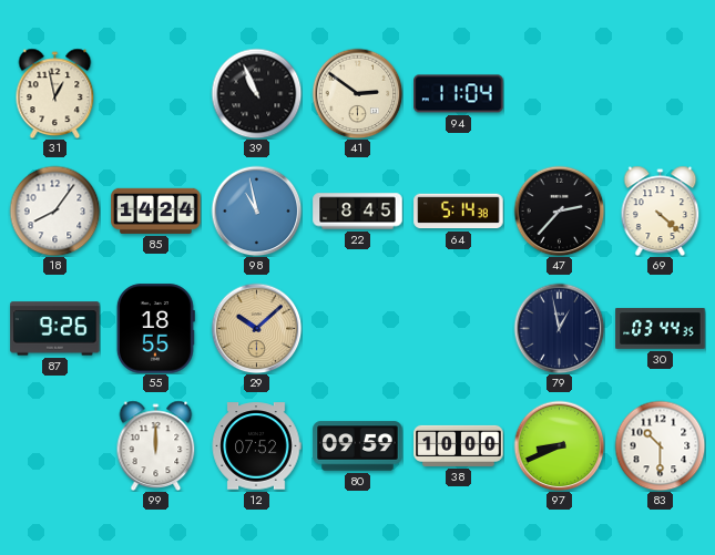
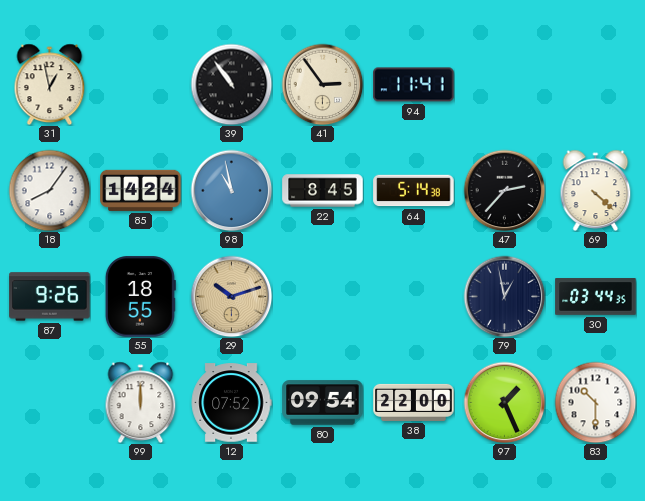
39: 10:56 -> 10:54
41: 2:51 -> 2:54
94: 11:04 -> 11:41
29: 10:08 -> 10:12
80: 09:59 -> 09:54
38: 10:00 -> 22:00
97: 8:41 -> 1:26
